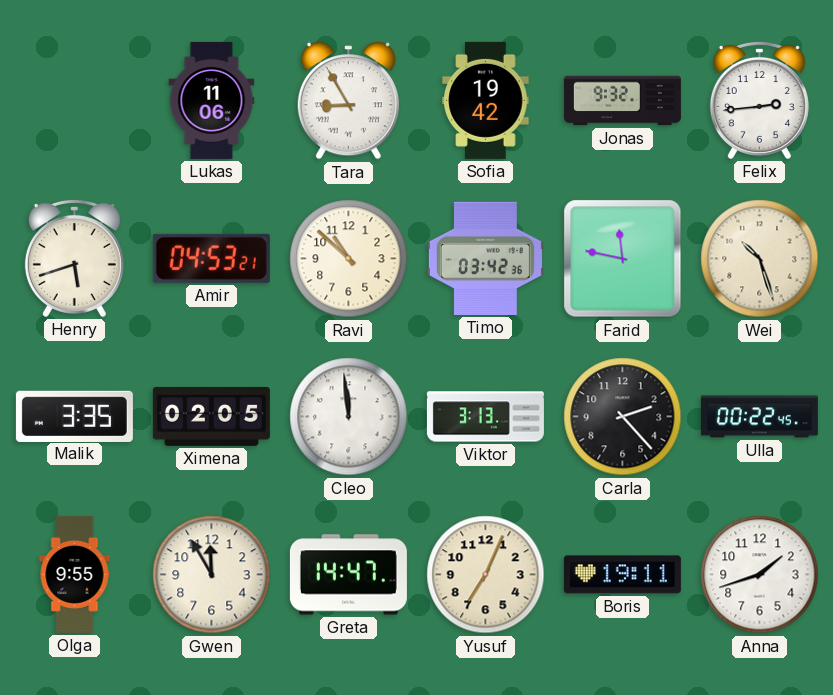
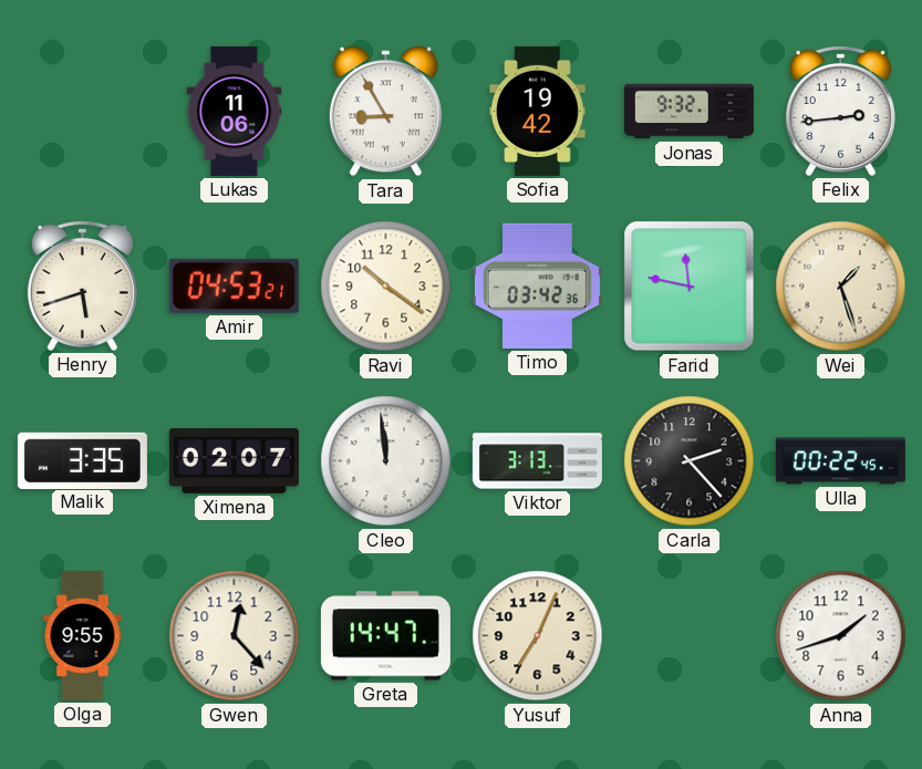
Ravi: 10:52 -> 10:21
Wei: 10:27 -> 1:27
Ximena: 02:05 -> 02:07
Gwen: 11:55 -> 12:23
Boris: 19:11 -> none
